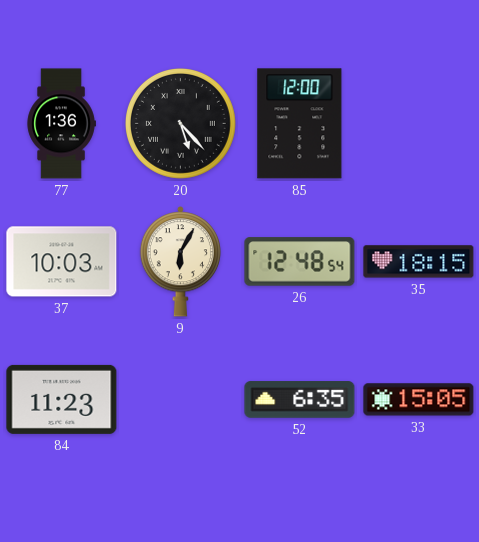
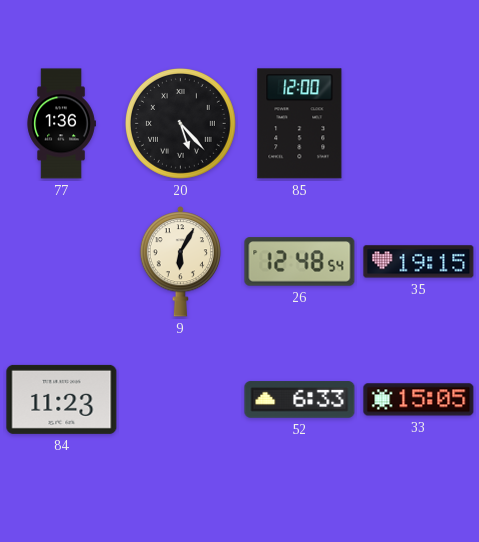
37: 10:03 -> none
35: 18:15 -> 19:15
52: 6:35 -> 6:33
